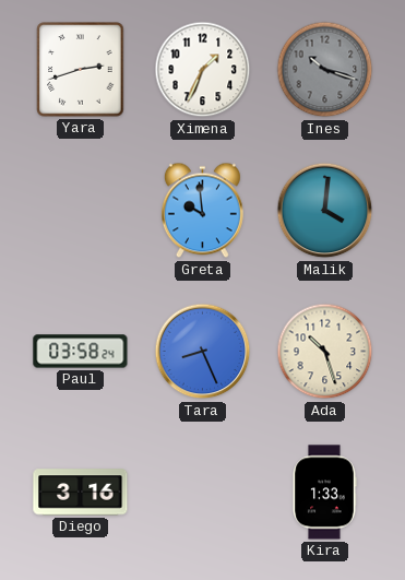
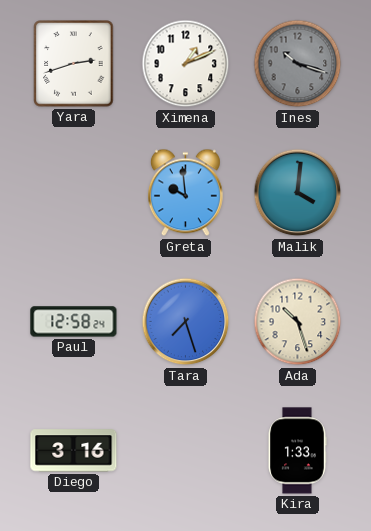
Ximena: 1:34 -> 1:11
Paul: 03:58 -> 12:58
Tara: 8:26 -> 7:27
